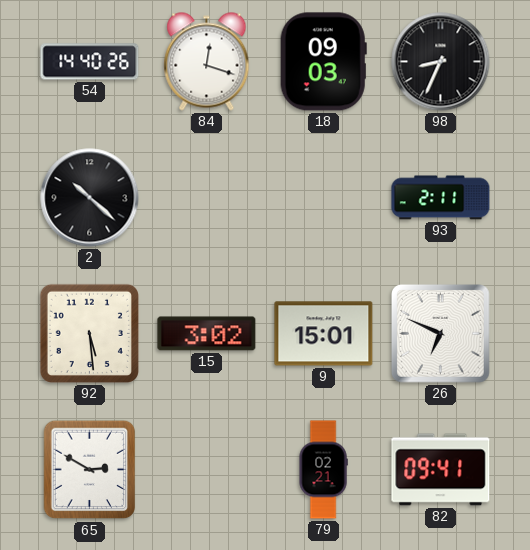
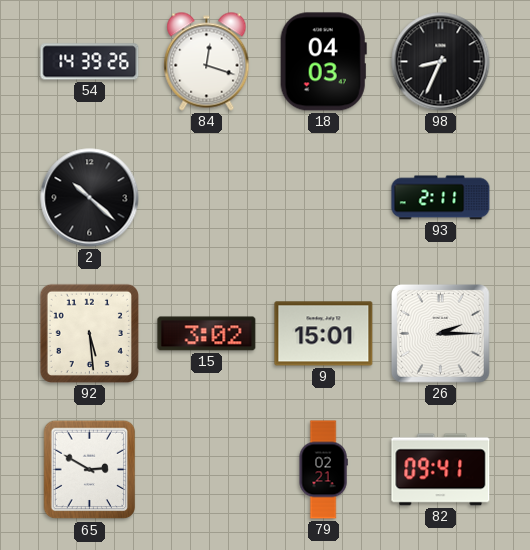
54: 14:40 -> 14:39
18: 09:03 -> 04:03
26: 6:49 -> 2:15
